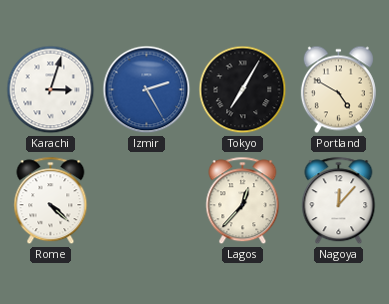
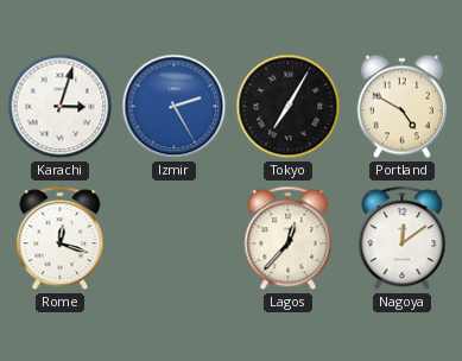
Rome: 4:22 -> 12:18
Nagoya: 12:07 -> 12:09
